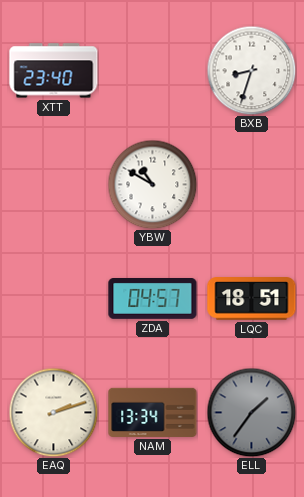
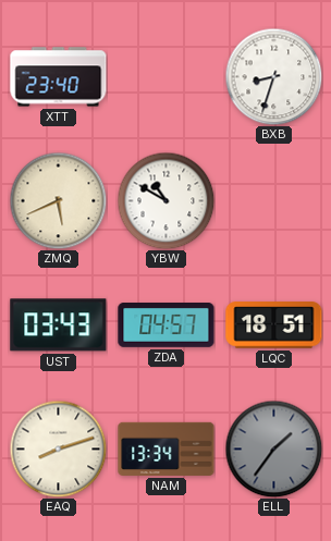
ZMQ: none -> 5:41
UST: none -> 03:43
EAQ: 2:12 -> 8:12
